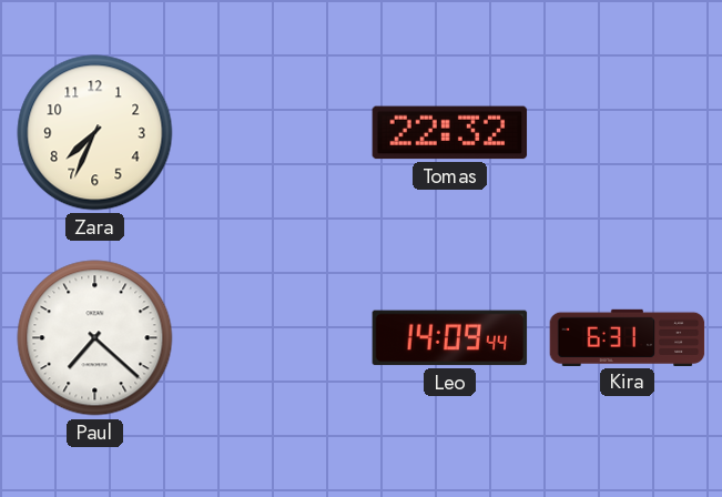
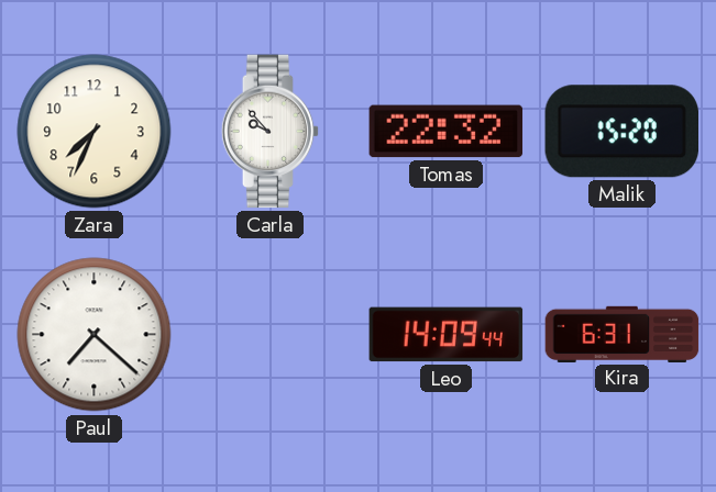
Carla: none -> 9:53
Malik: none -> 15:20
